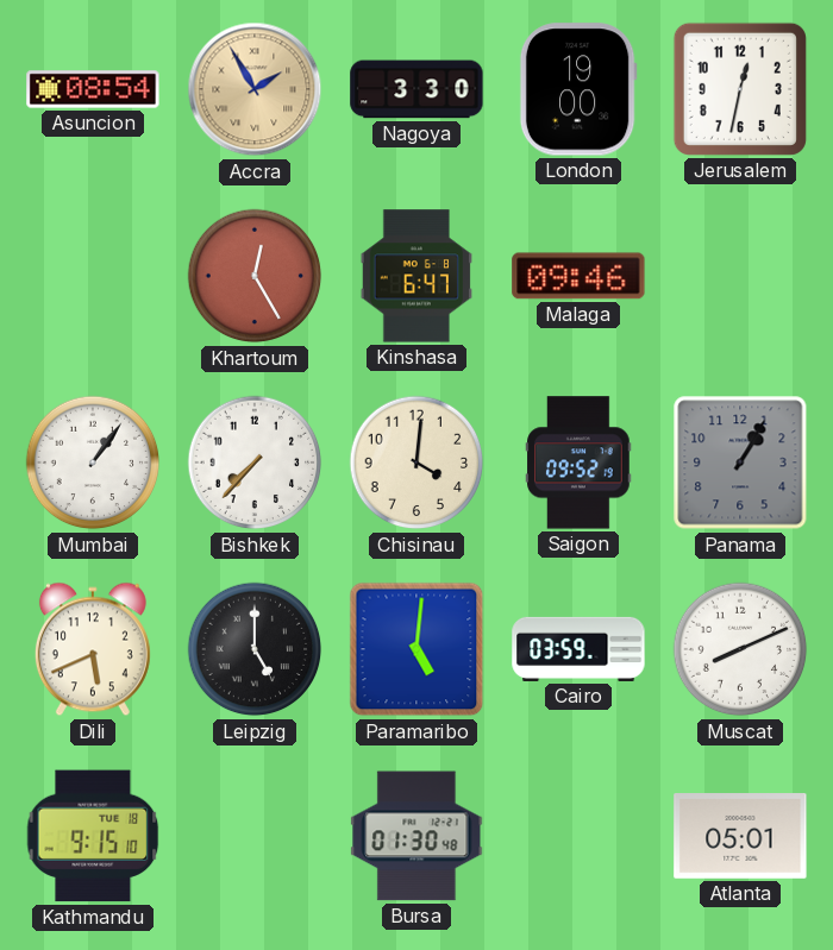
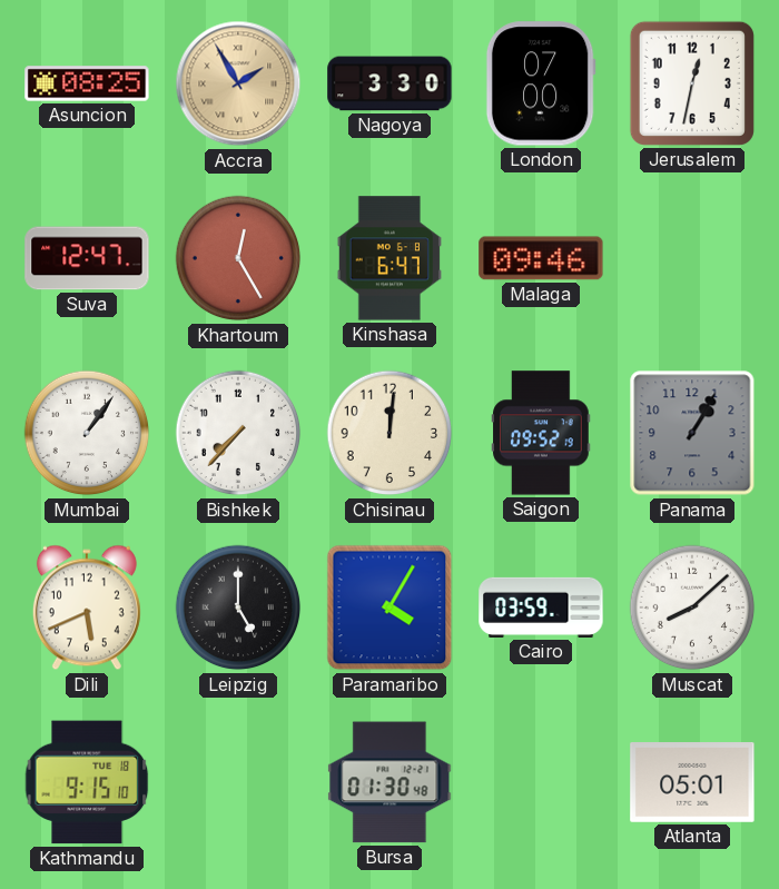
Asuncion: 08:54 -> 08:25
London: 19:00 -> 07:00
Suva: none -> 12:47
Chisinau: 4:01 -> 12:01
Paramaribo: 5:01 -> 4:05
Muscat: 8:11 -> 8:08
